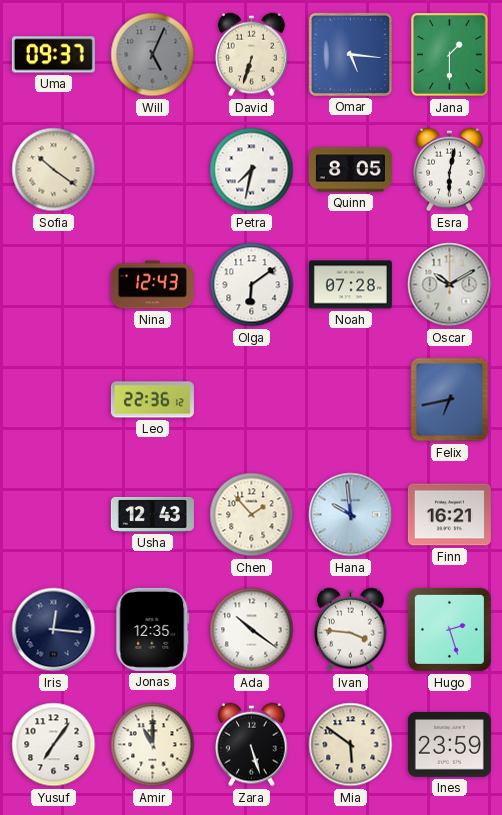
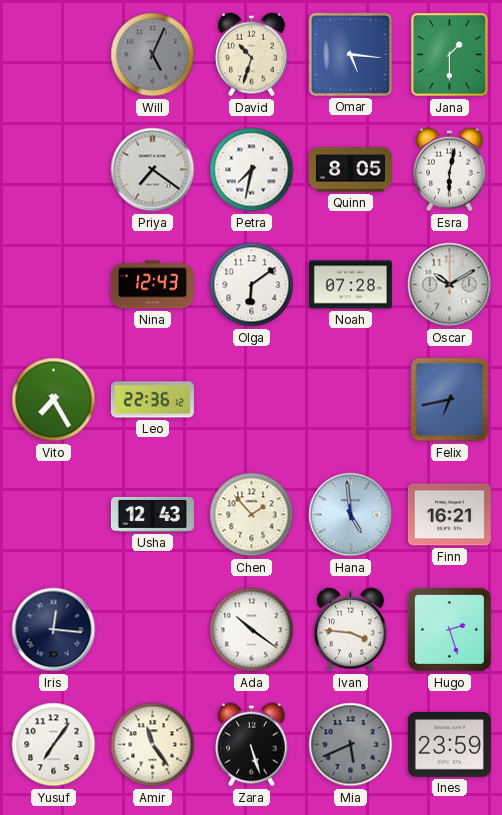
Uma: 09:37 -> none
David: 6:33 -> 10:33
Sofia: 10:21 -> none
Priya: none -> 7:21
Vito: none -> 7:25
Hana: 9:59 -> 4:59
Jonas: 12:35 -> none
Amir: 11:00 -> 11:24
Mia: 5:51 -> 5:41
Mia dial: cream -> grey
